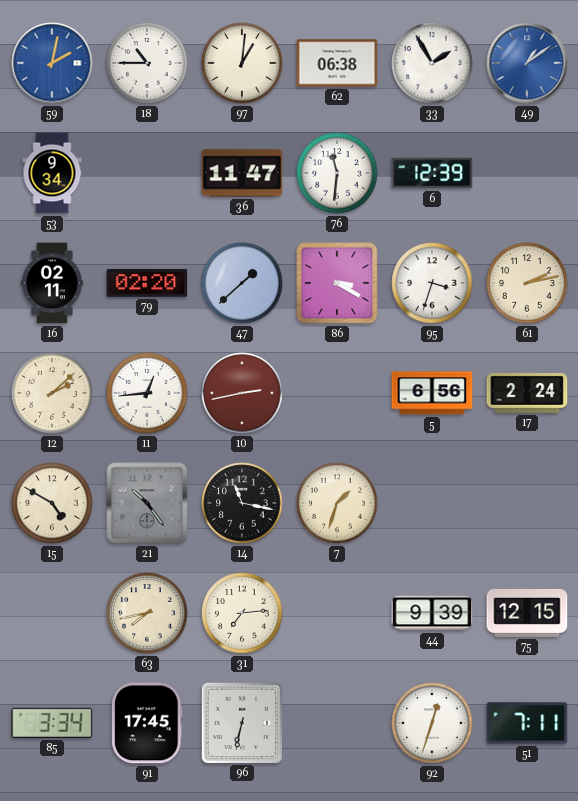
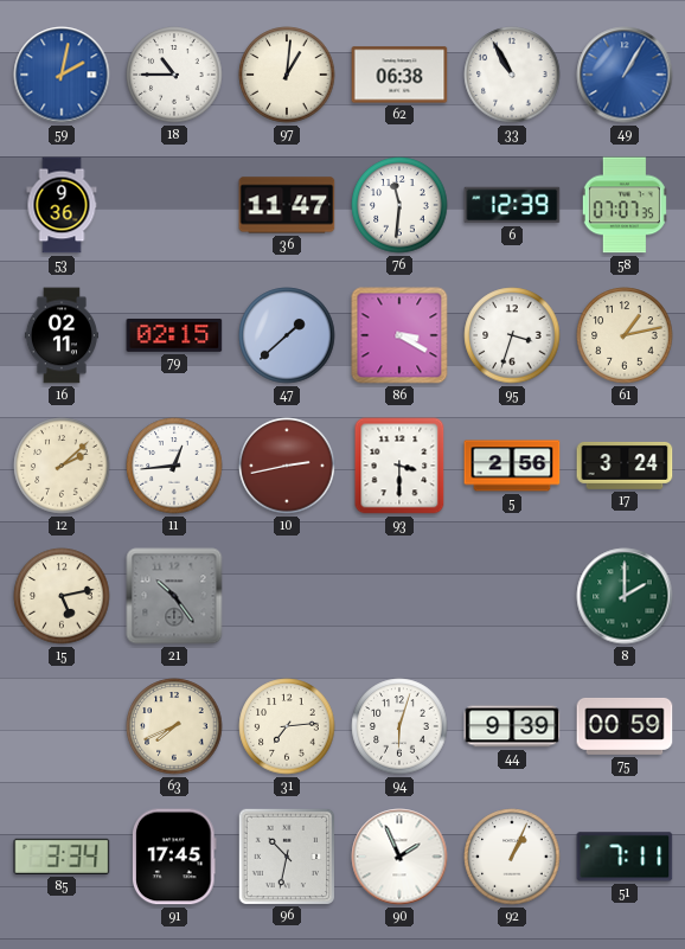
33: 1:55 -> 10:55
49: 1:09 -> 1:05
53: 9:34 -> 9:36
58: none -> 07:07
79: 02:20 -> 02:15
61: 2:13 -> 1:13
93: none -> 3:30
5: 6:56 -> 2:56
17: 2:24 -> 3:24
15: 4:50 -> 5:13
14: 11:17 -> none
7: 1:33 -> none
8: none -> 2:00
63: 7:43 -> 7:41
94: none -> 6:03
75: 12:15 -> 00:59
96: 6:32 -> 10:32
90: none -> 1:56
92: 12:33 -> 1:04
